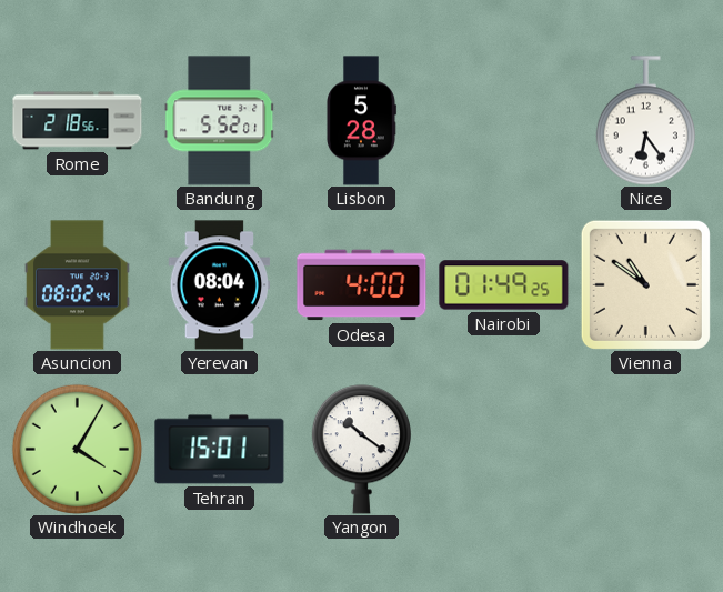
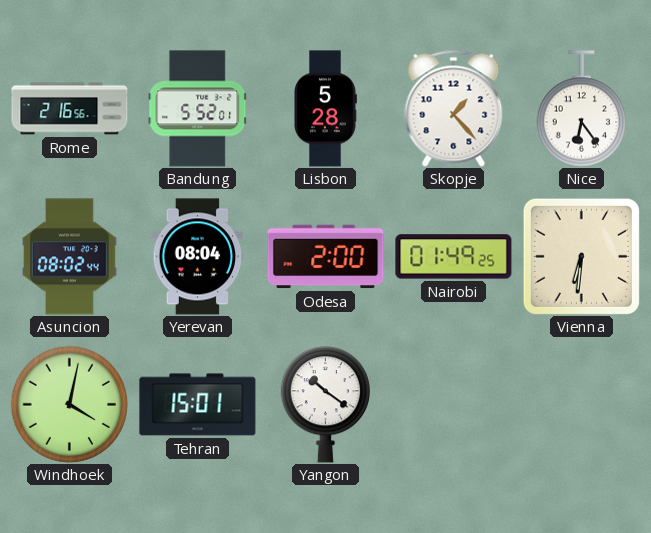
Rome: 2:18 -> 2:16
Skopje: none -> 1:23
Odesa: 4:00 -> 2:00
Vienna: 10:51 -> 6:31
Windhoek: 4:05 -> 4:02
